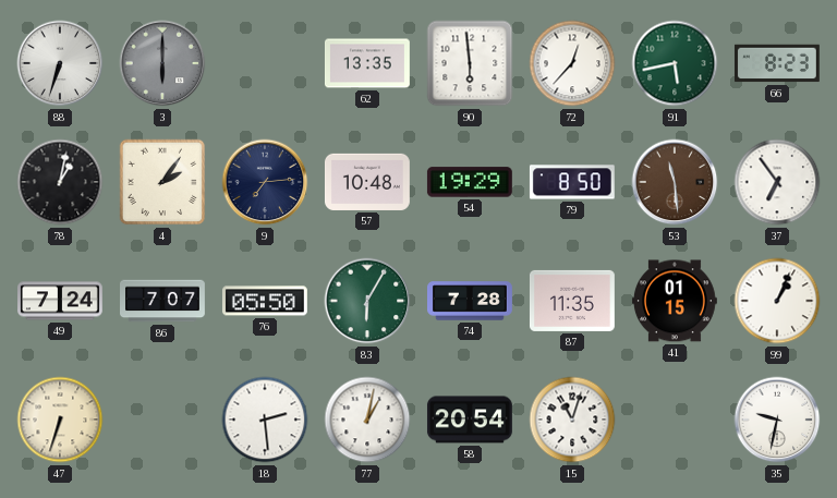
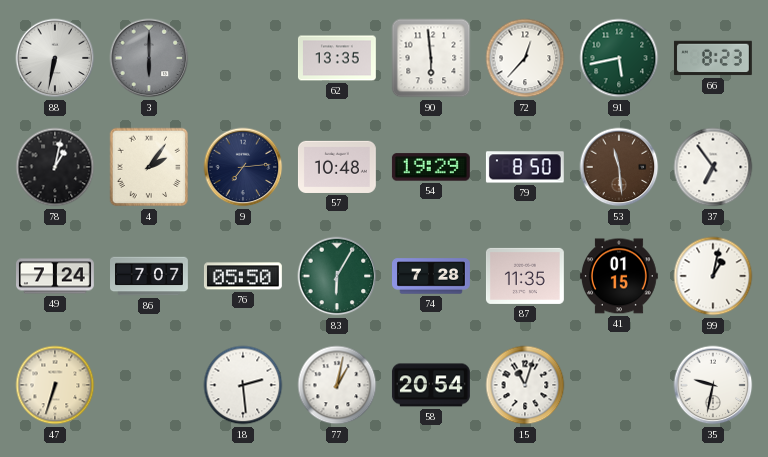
88: 6:33 -> 6:32
99: 1:04 -> 1:02
